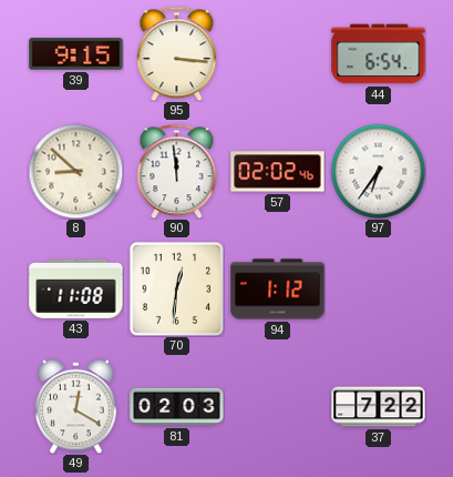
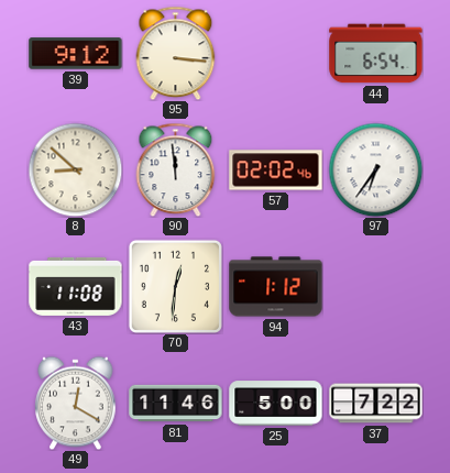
39: 9:15 -> 9:12
81: 02:03 -> 11:46
25: none -> 5:00
